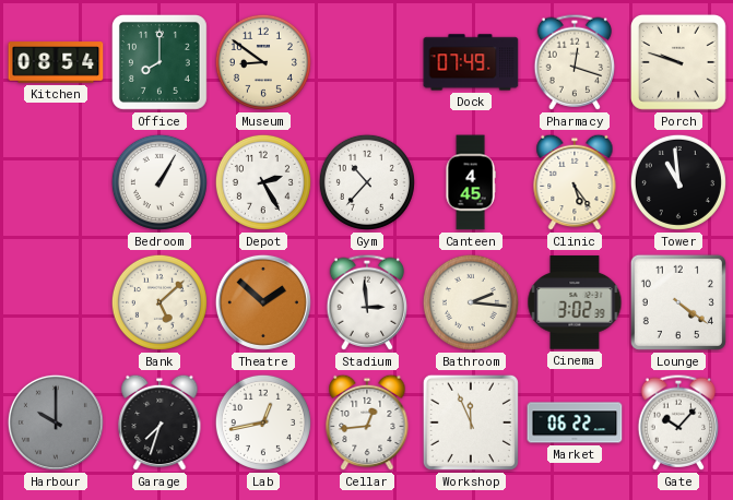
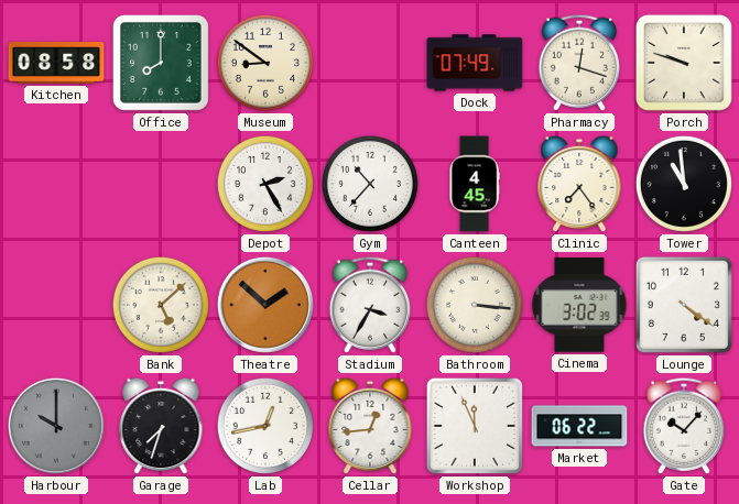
Kitchen: 08:54 -> 08:58
Bedroom: 1:05 -> none
Clinic: 5:24 -> 7:24
Stadium: 2:59 -> 3:35
Bathroom: 2:16 -> 3:16
